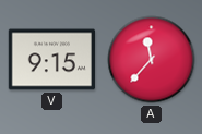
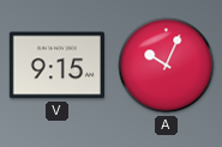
A: 11:37 -> 10:04
